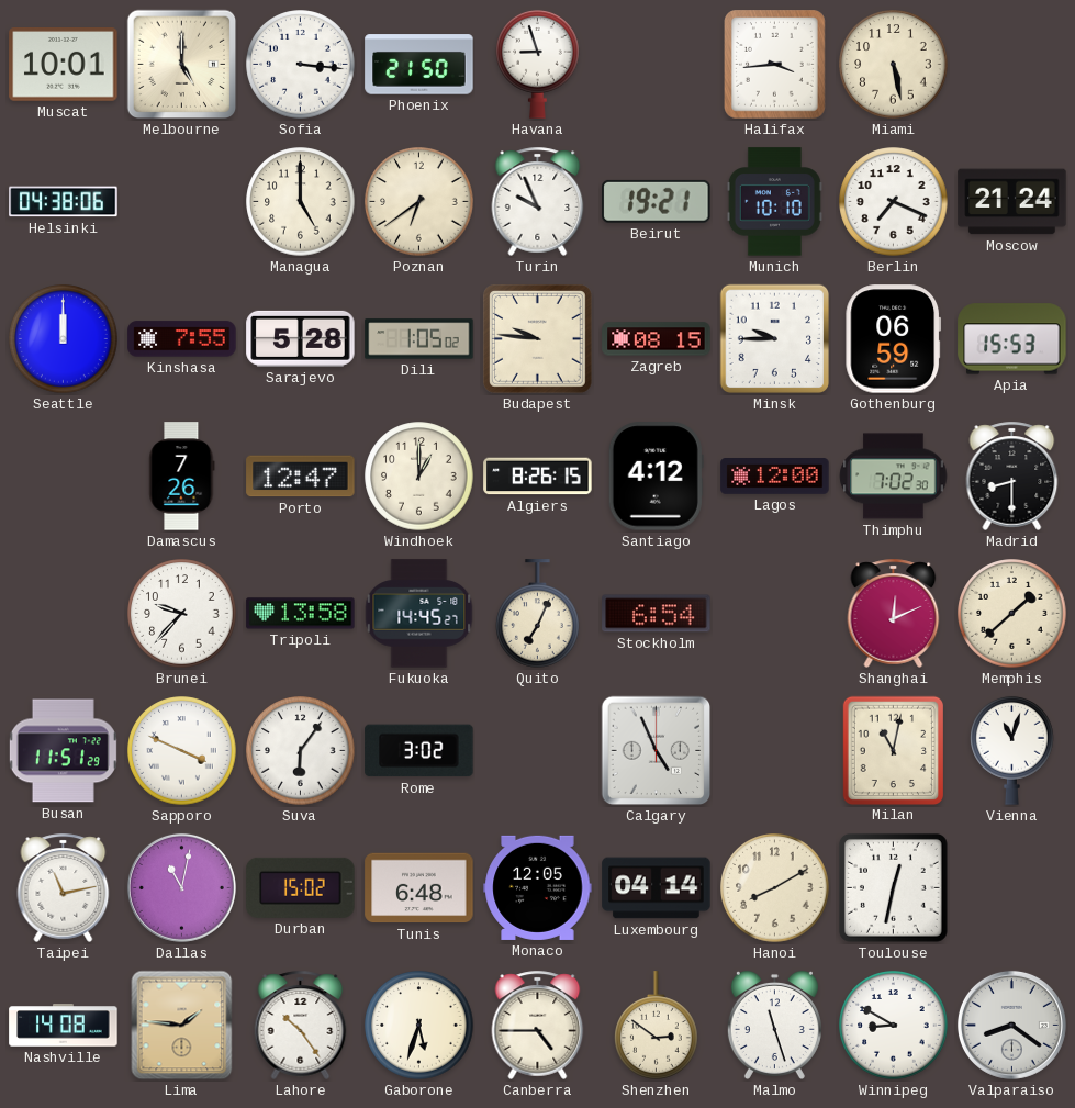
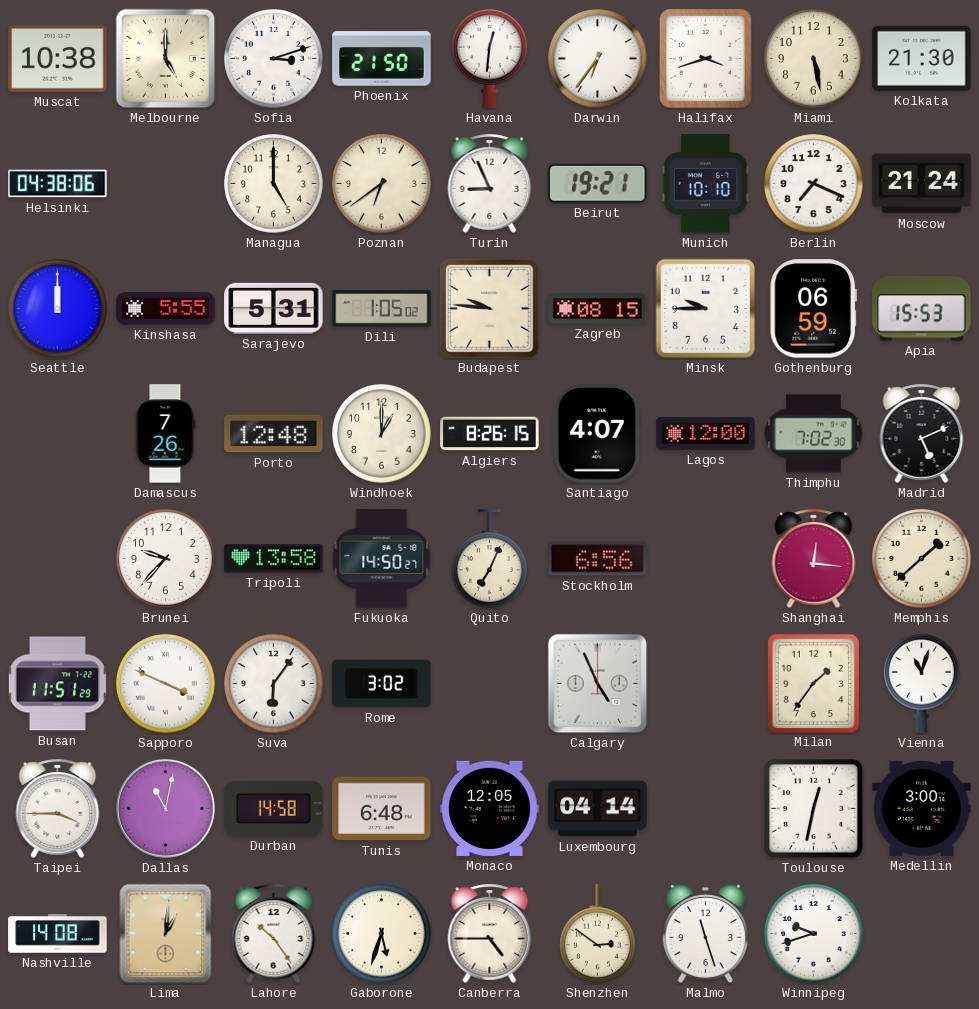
Muscat: 10:01 -> 10:38
Sofia: 3:16 -> 3:12
Havana: 8:57 -> 12:31
Darwin: none -> 6:36
Halifax: 3:44 -> 3:42
Kolkata: none -> 21:30
Turin: 9:56 -> 8:56
Kinshasa: 7:55 -> 5:55
Sarajevo: 5:28 -> 5:31
Porto: 12:47 -> 12:48
Santiago: 4:12 -> 4:07
Madrid: 8:30 -> 5:11
Fukuoka: 14:45 -> 14:50
Stockholm: 6:54 -> 6:56
Shanghai: 12:11 -> 12:16
Milan: 11:02 -> 1:36
Taipei: 11:13 -> 3:45
Durban: 15:02 -> 14:58
Hanoi: 8:10 -> none
Medellin: none -> 3:00
Lima: 1:46 -> 1:01
Winnipeg: 8:50 -> 9:42
Valparaiso: 8:21 -> none
